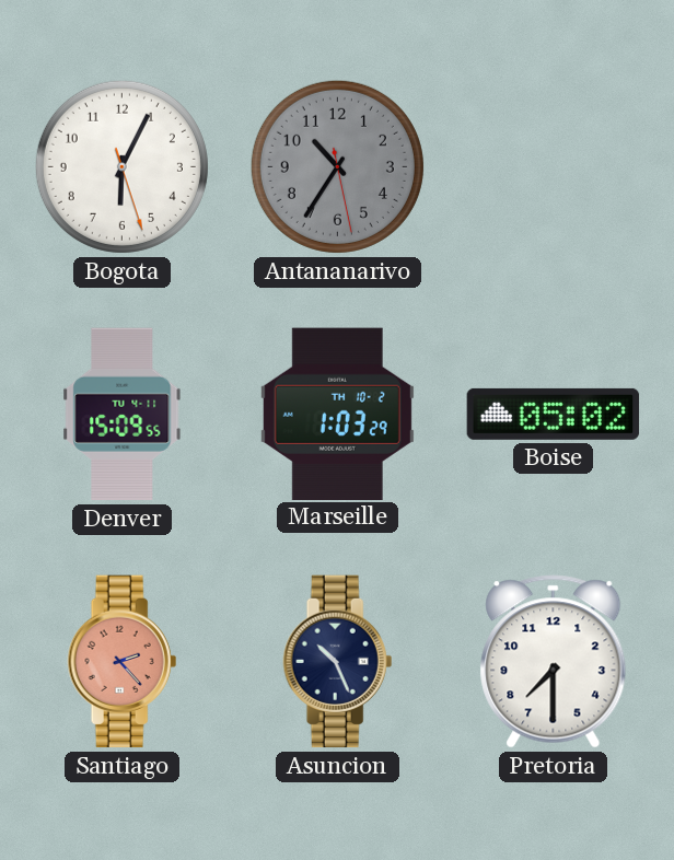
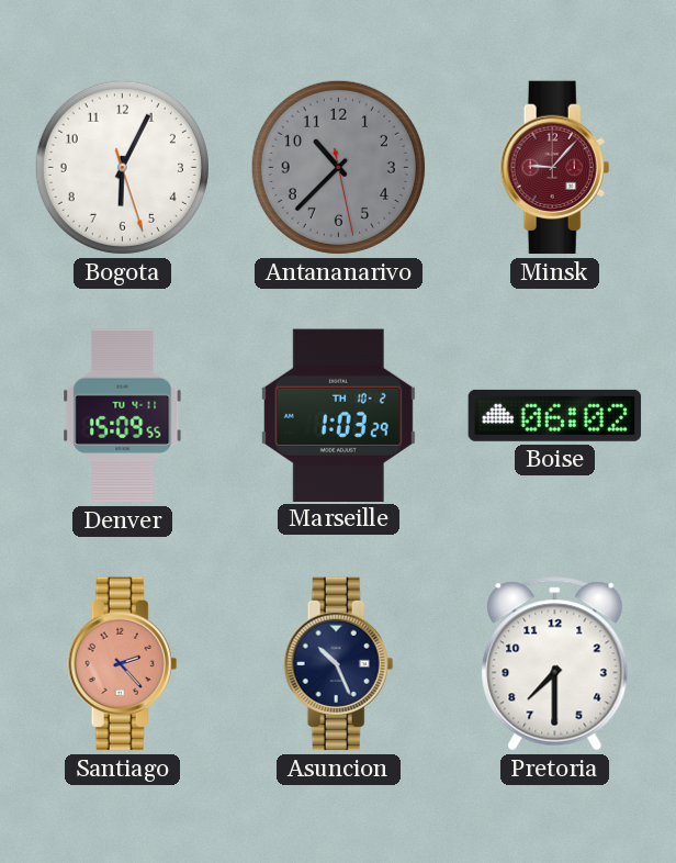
Antananarivo: 10:35 -> 10:37
Minsk: none -> 9:07
Boise: 05:02 -> 06:02
